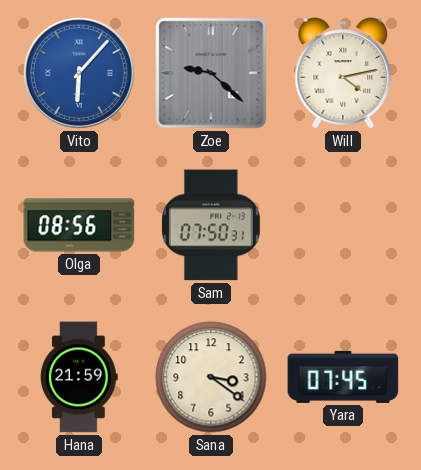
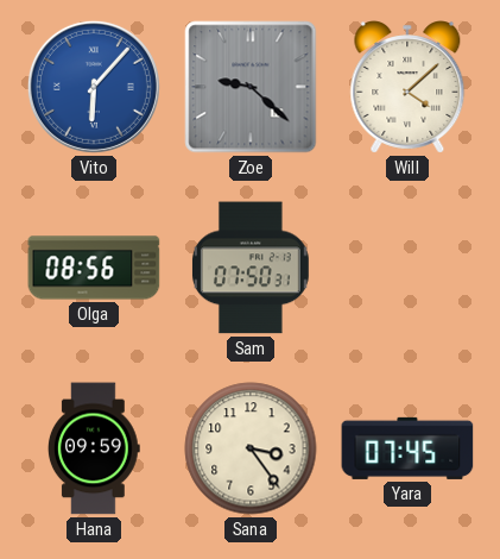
Will: 4:13 -> 4:08
Hana: 21:59 -> 09:59
Sana: 3:21 -> 3:24
